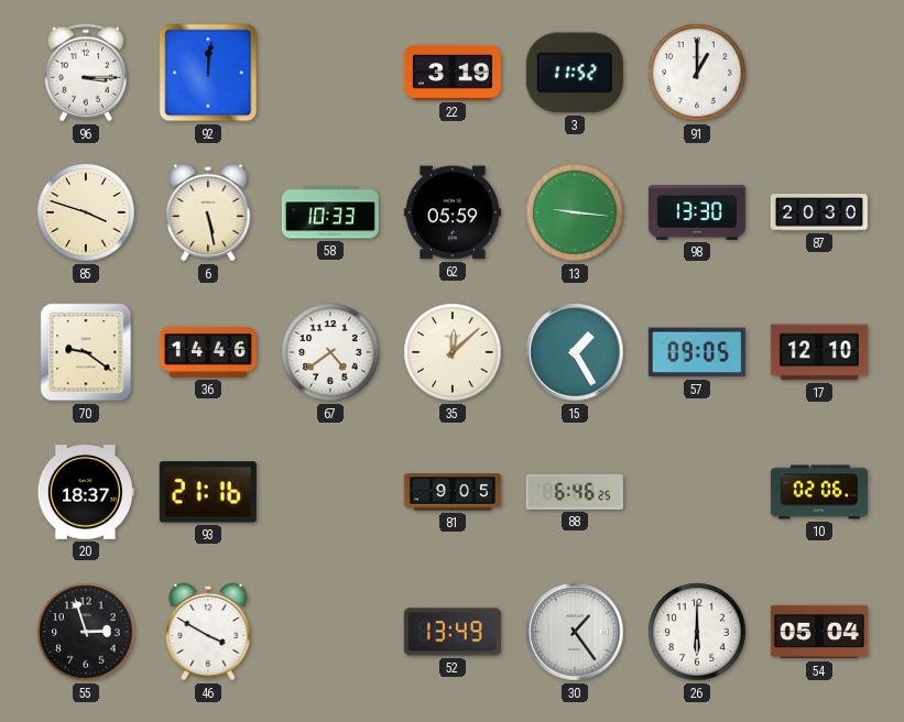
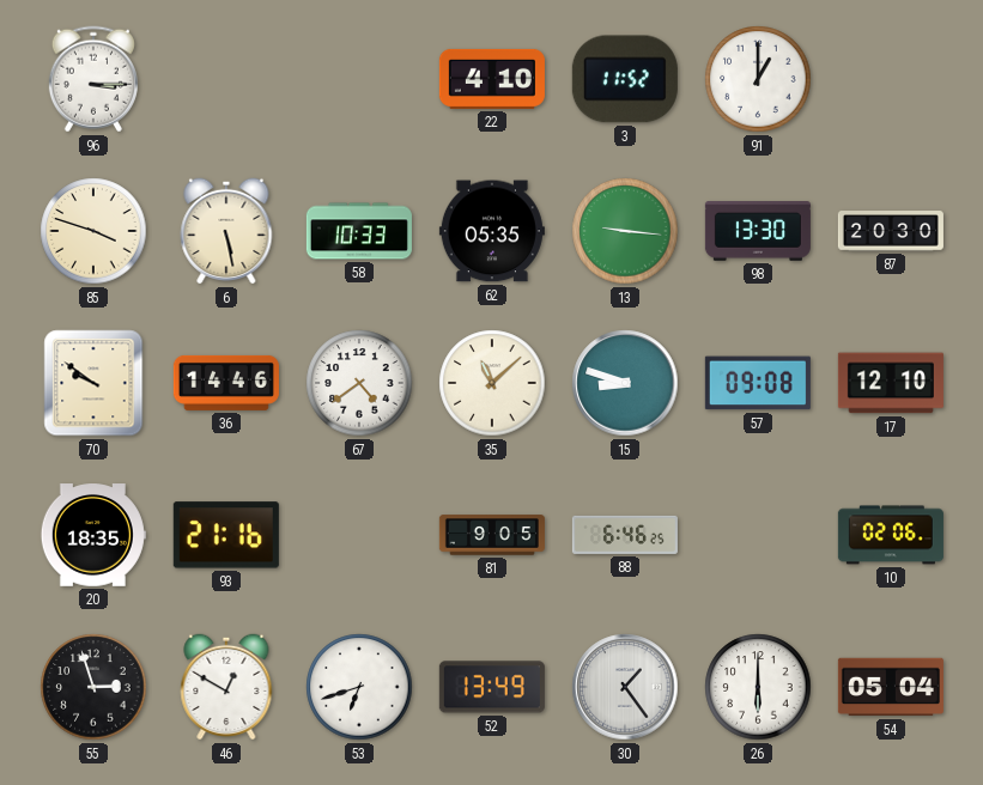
92: 12:01 -> none
22: 3:19 -> 4:10
62: 05:59 -> 05:35
70: 9:21 -> 9:51
35: 12:08 -> 11:08
15: 1:25 -> 8:48
57: 09:05 -> 09:08
20: 18:37 -> 18:35
46: 3:50 -> 12:50
53: none -> 6:42
